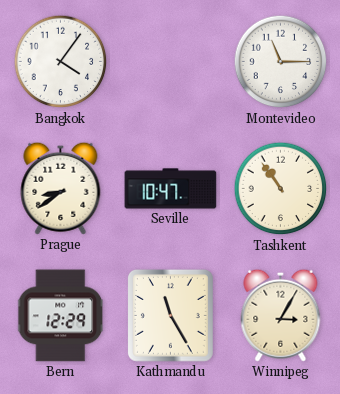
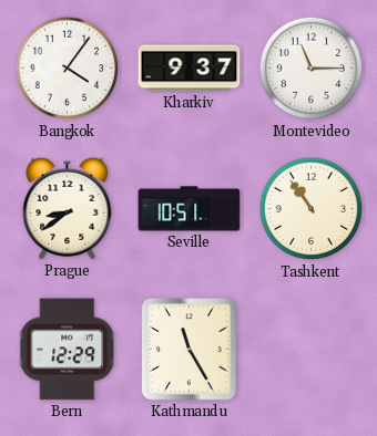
Kharkiv: none -> 9:37
Seville: 10:47 -> 10:51
Winnipeg: 3:05 -> none
